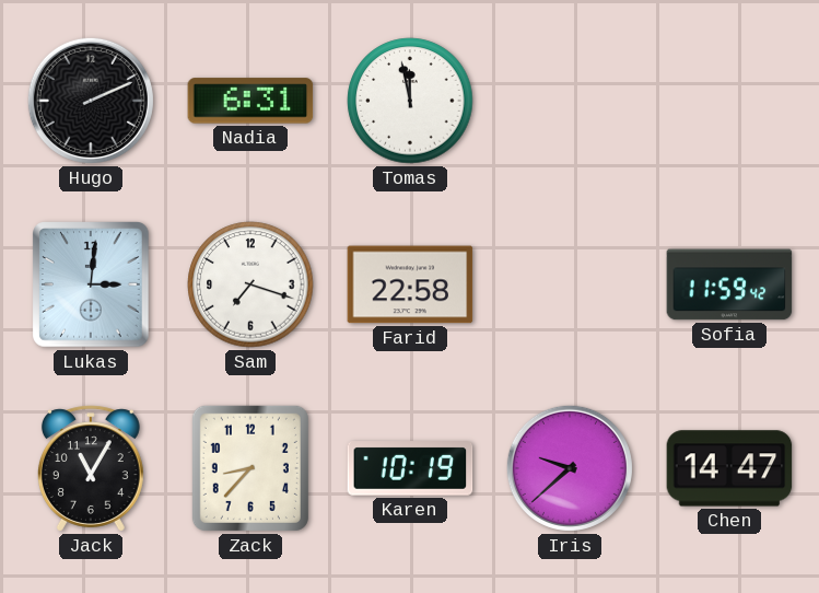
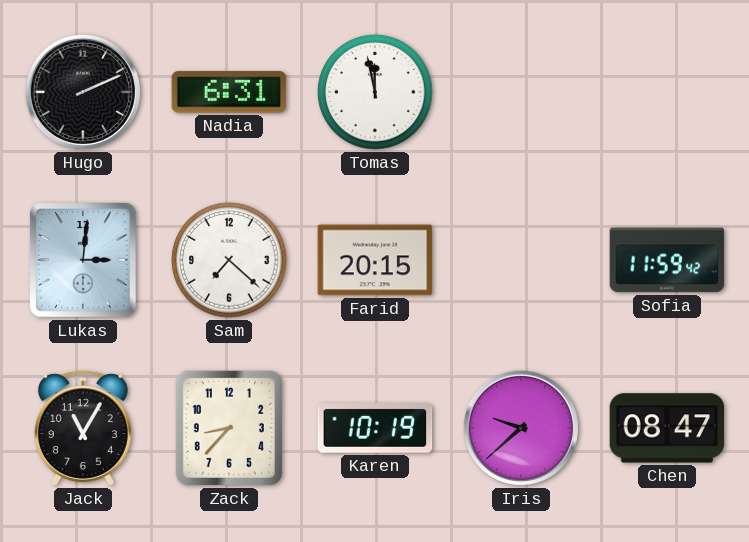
Sam: 7:18 -> 7:22
Farid: 22:58 -> 20:15
Chen: 14:47 -> 08:47
